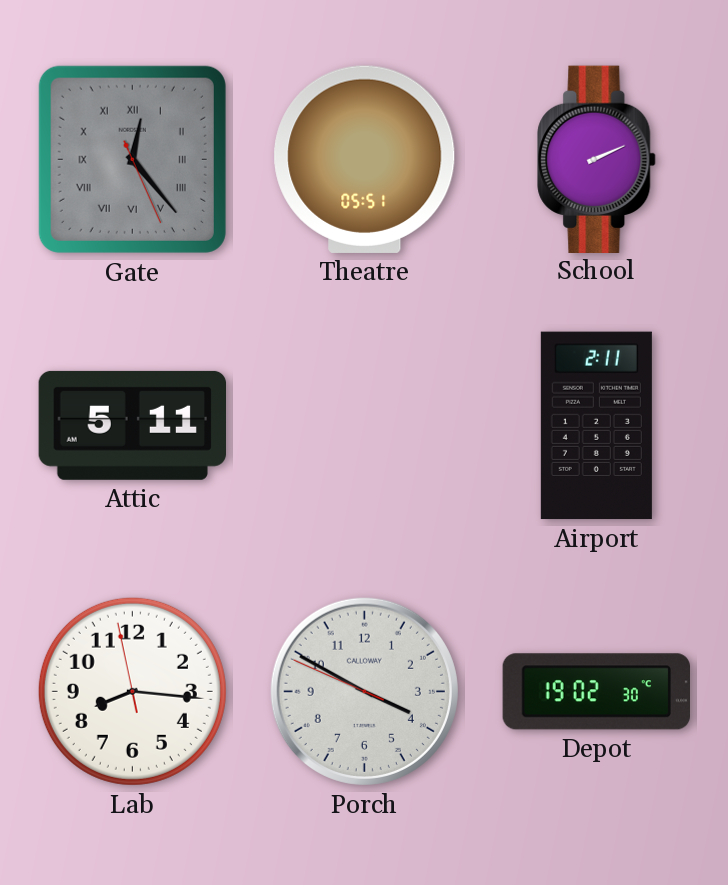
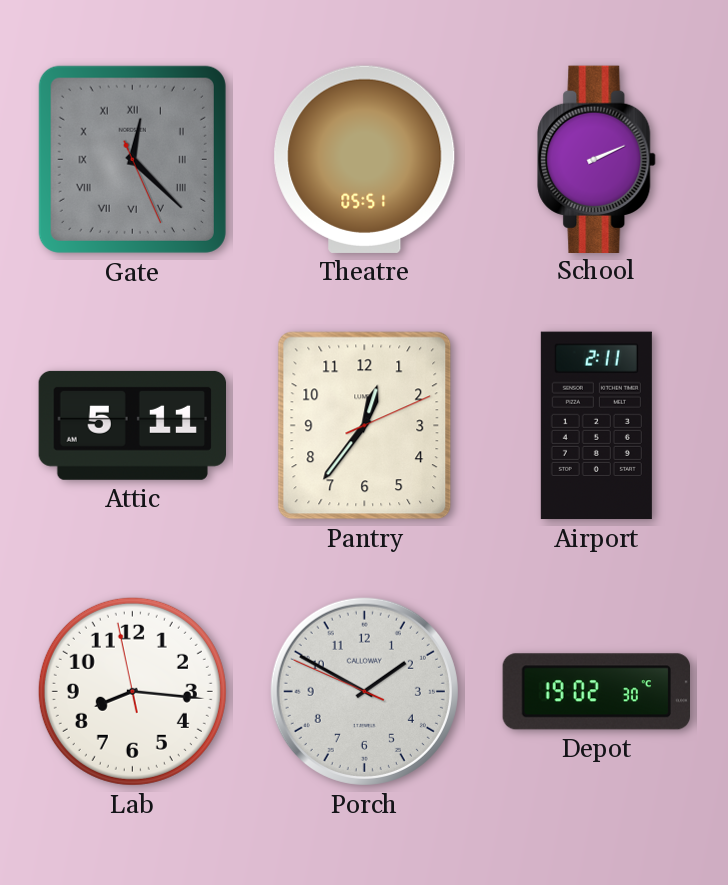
Gate: 12:23 -> 12:22
Pantry: none -> 12:36
Porch: 3:49 -> 1:49
